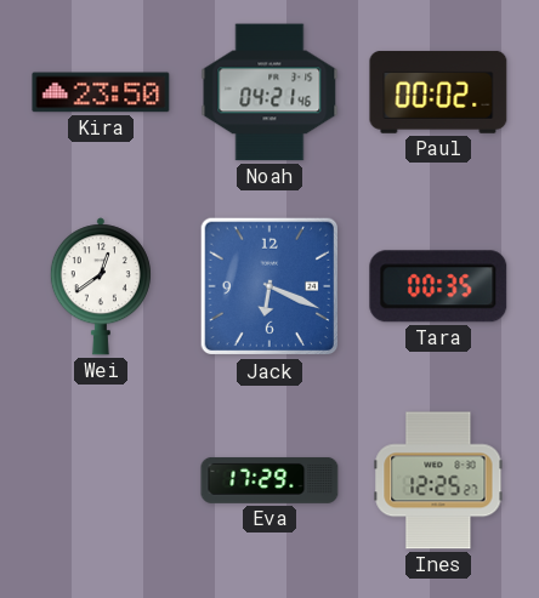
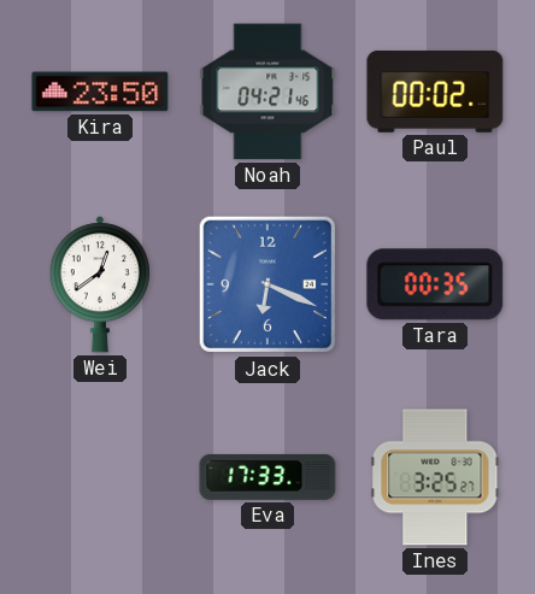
Eva: 17:29 -> 17:33
Ines: 12:25 -> 3:25
